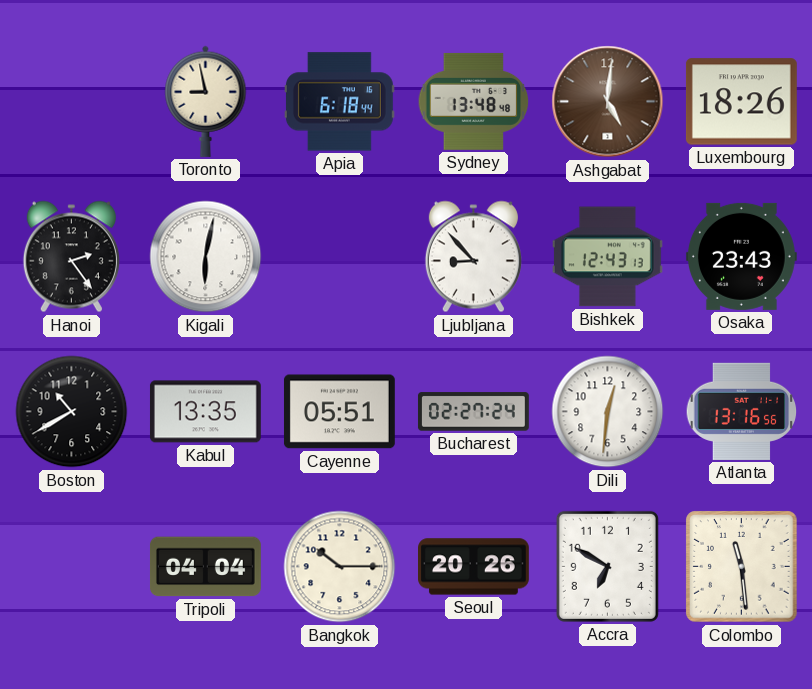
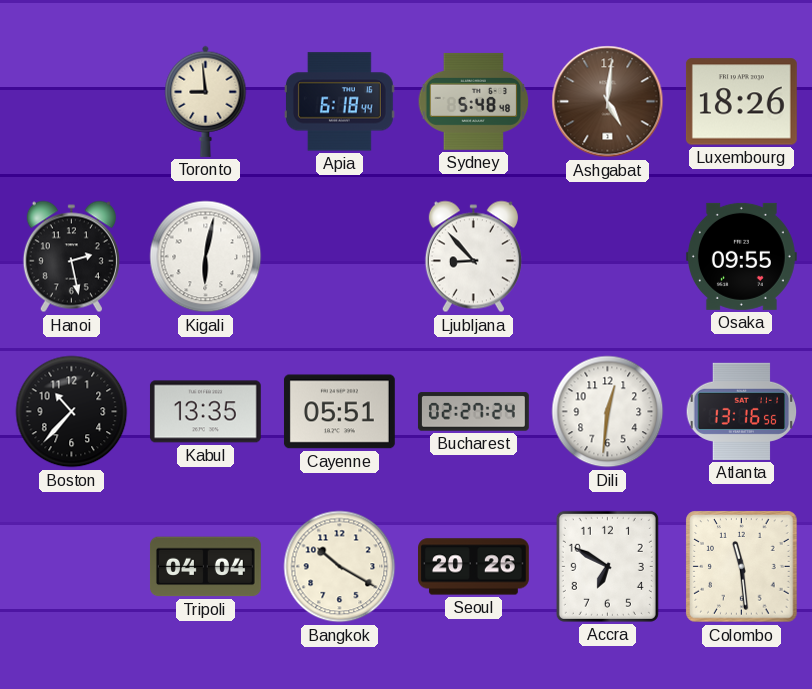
Toronto: 8:58 -> 8:59
Sydney: 13:48 -> 5:48
Hanoi: 2:24 -> 2:28
Bishkek: 12:43 -> none
Osaka: 23:43 -> 09:55
Boston: 10:40 -> 10:37
Bangkok: 10:15 -> 10:20
